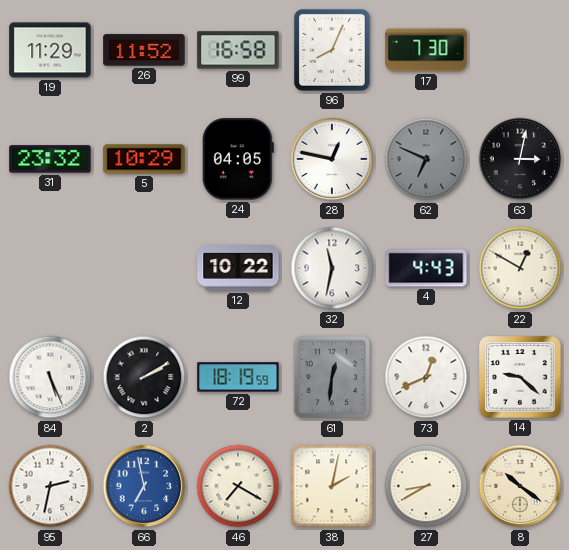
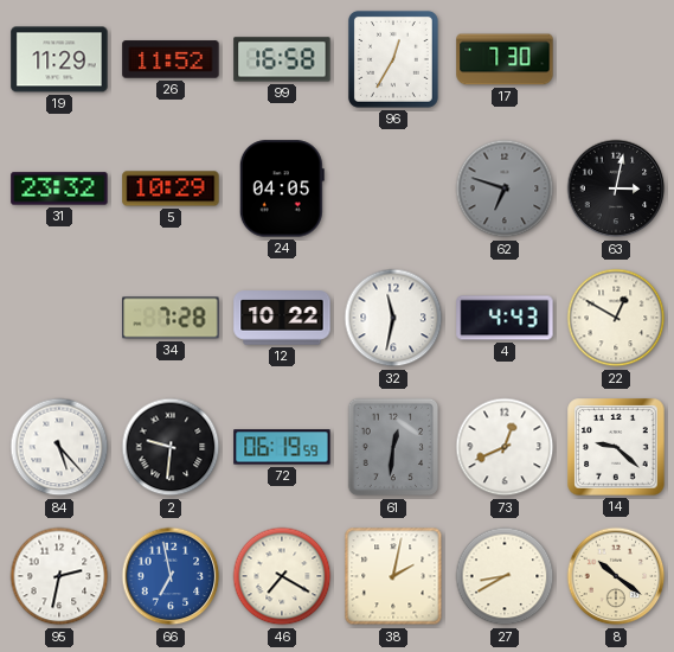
96: 8:04 -> 12:35
28: 12:47 -> none
62: 6:49 -> 6:48
34: none -> 7:28
84: 5:26 -> 5:23
2: 2:10 -> 9:31
72: 18:19 -> 06:19
